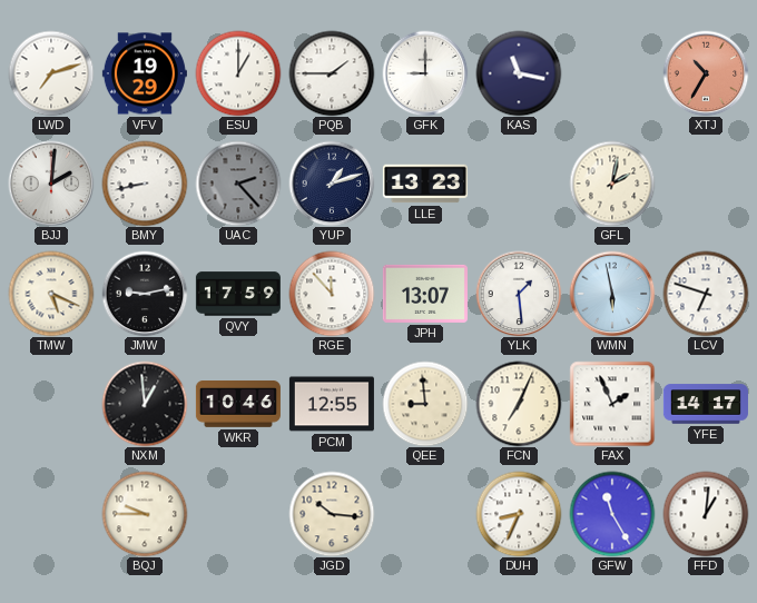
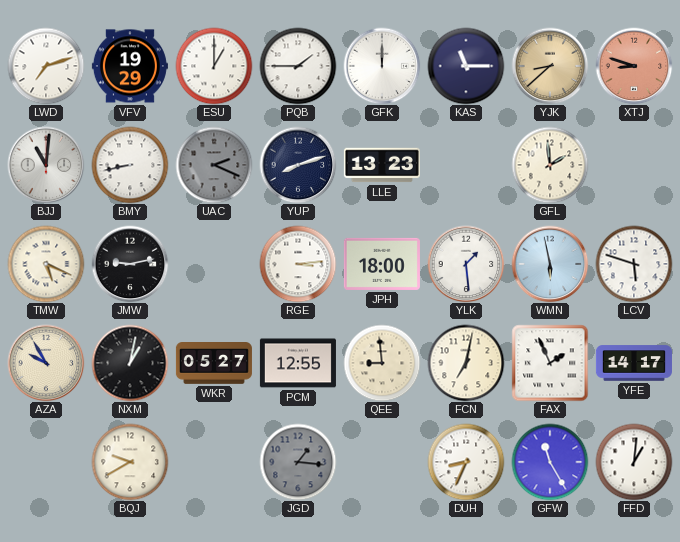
GFK: 9:00 -> 12:00
KAS: 11:17 -> 11:15
YJK: none -> 8:38
XTJ: 10:35 -> 8:48
BJJ: 2:01 -> 11:01
UAC: 2:23 -> 2:19
YUP: 1:12 -> 8:12
GFL: 2:02 -> 1:59
QVY: 17:59 -> none
RGE: 11:53 -> 3:14
JPH: 13:07 -> 18:00
LCV: 6:48 -> 5:48
AZA: none -> 9:55
NXM: 12:59 -> 1:02
WKR: 10:46 -> 05:27
FCN: 7:04 -> 7:02
BQJ: 9:45 -> 9:40
JGD: 10:16 -> 1:16
JGD dial: cream -> grey
